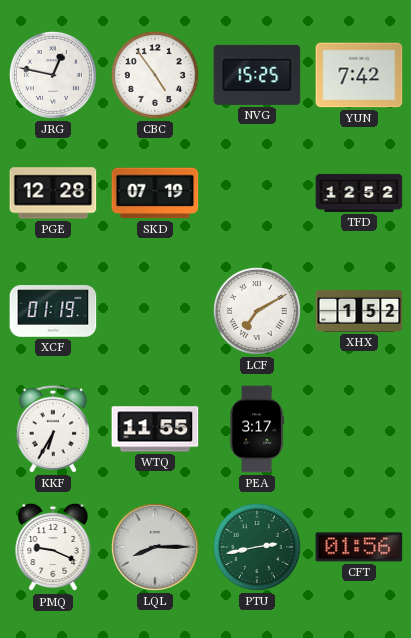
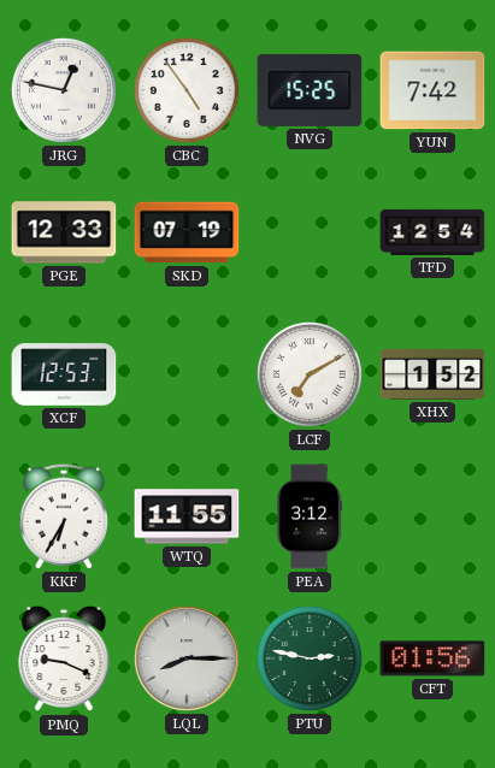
PGE: 12:28 -> 12:33
TFD: 12:52 -> 12:54
XCF: 01:19 -> 12:53
PEA: 3:17 -> 3:12
PTU: 2:43 -> 2:47
